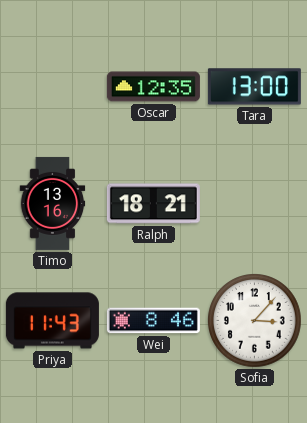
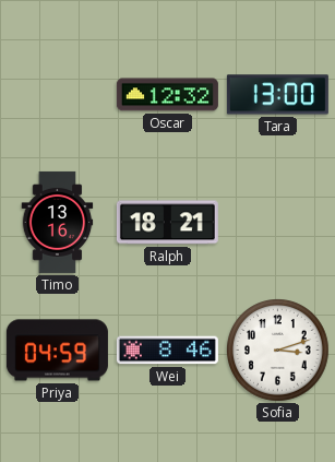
Oscar: 12:35 -> 12:32
Priya: 11:43 -> 04:59
Sofia: 3:07 -> 3:12
